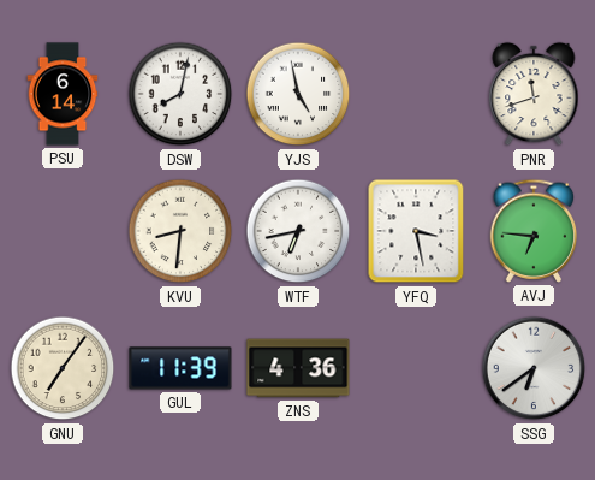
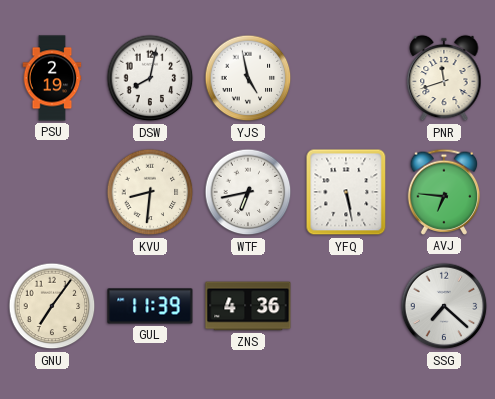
PSU: 6:14 -> 2:19
YFQ: 3:28 -> 5:28
SSG: 6:39 -> 7:22
